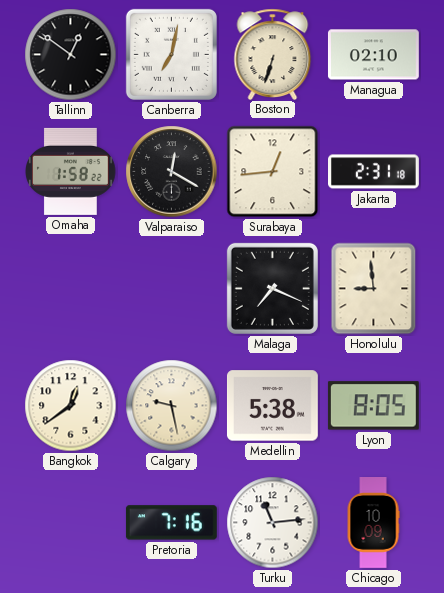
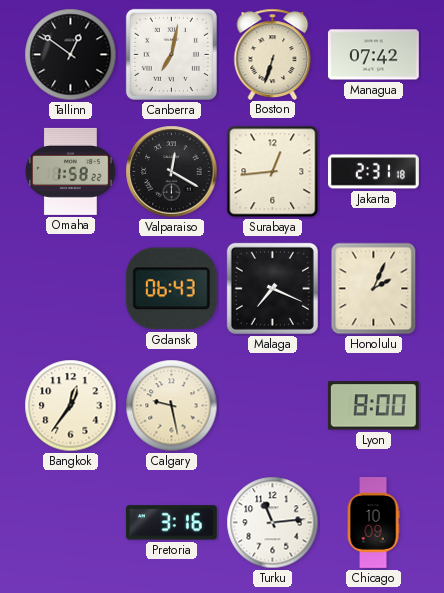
Managua: 02:10 -> 07:42
Gdansk: none -> 06:43
Honolulu: 8:59 -> 2:04
Bangkok: 12:39 -> 12:36
Medellin: 5:38 -> none
Lyon: 8:05 -> 8:00
Pretoria: 7:16 -> 3:16
